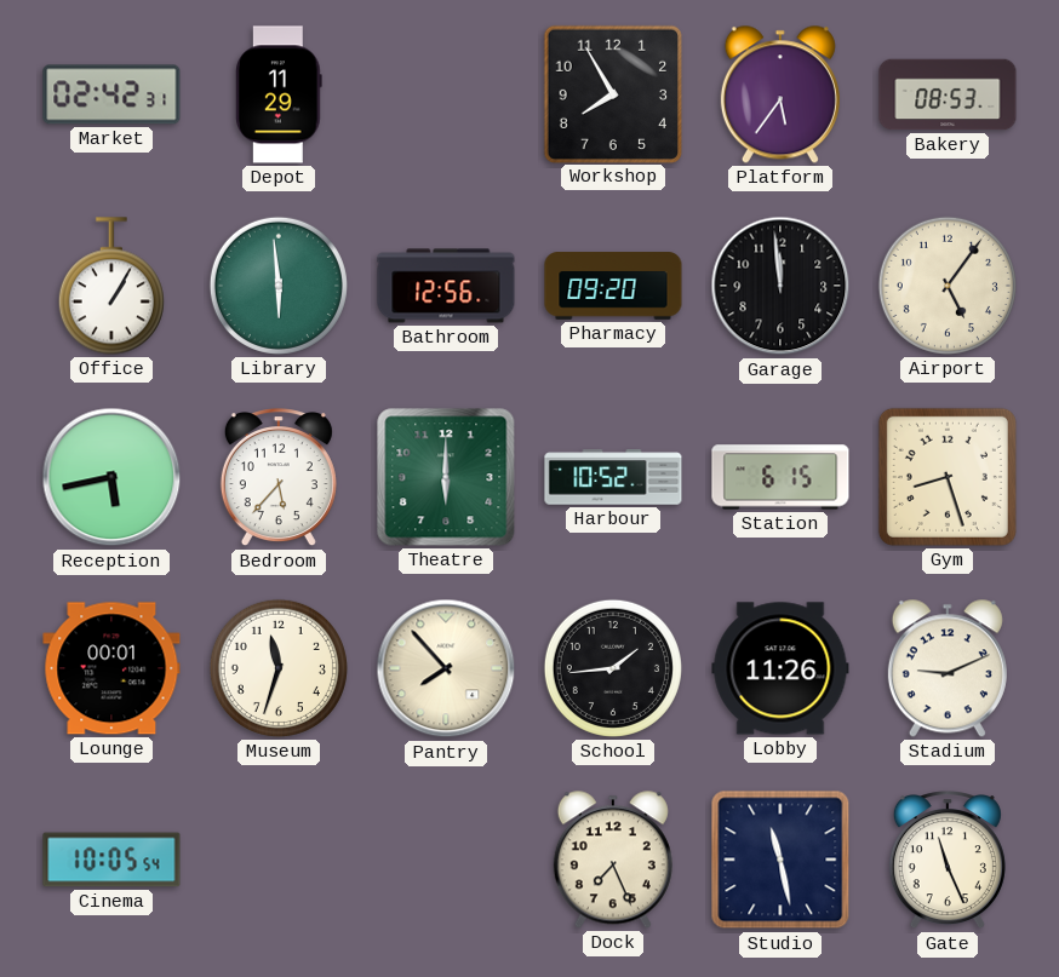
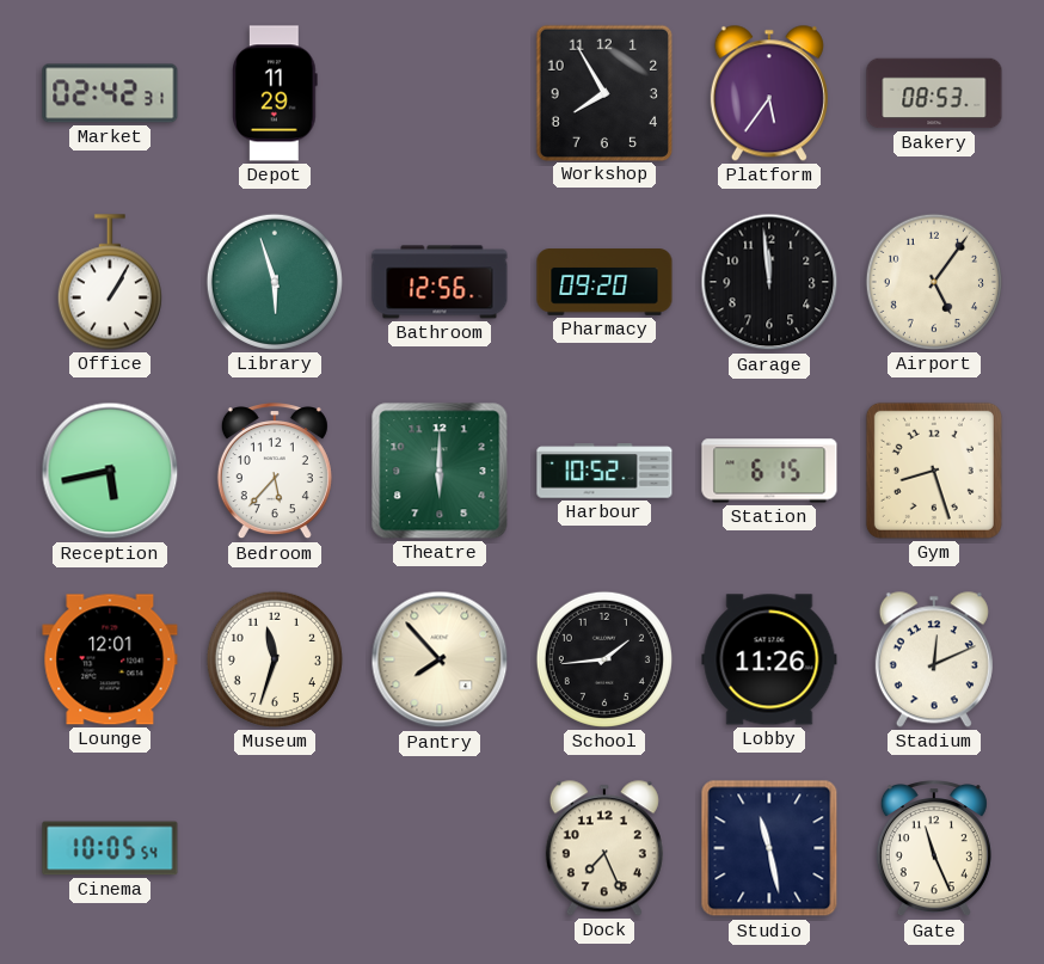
Library: 5:59 -> 5:57
Lounge: 00:01 -> 12:01
Stadium: 9:11 -> 12:11
